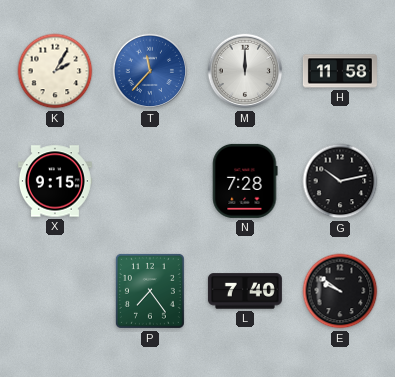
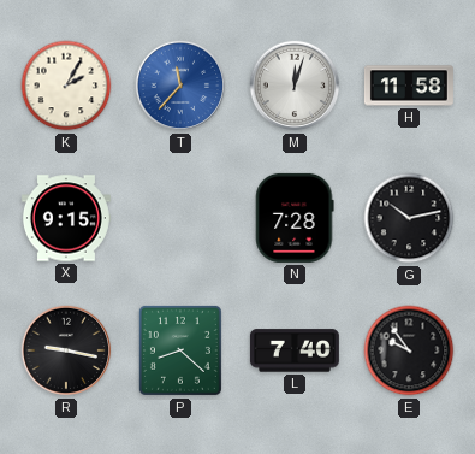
M: 12:00 -> 12:03
R: none -> 9:17
P: 7:24 -> 8:22
E: 9:51 -> 9:54
